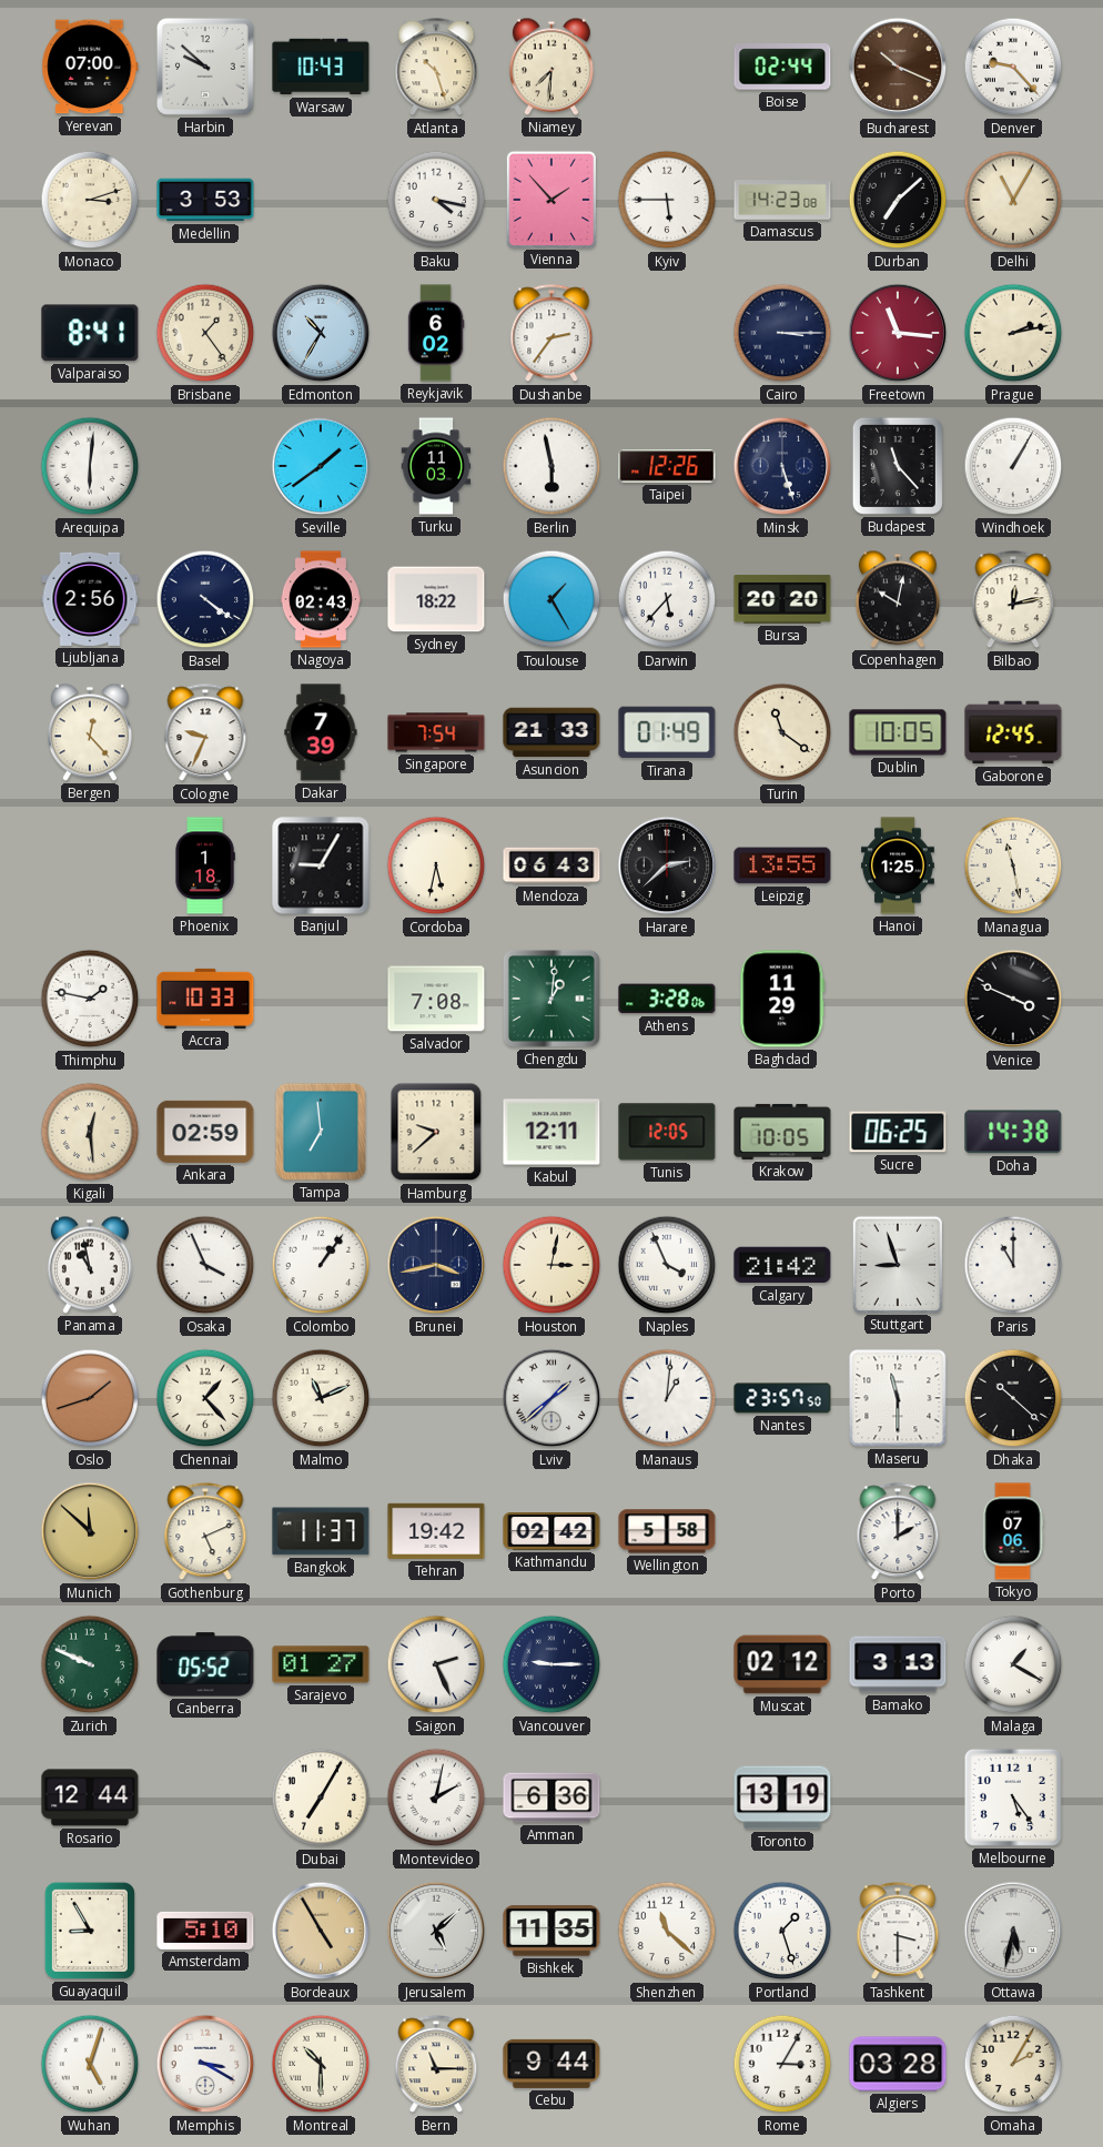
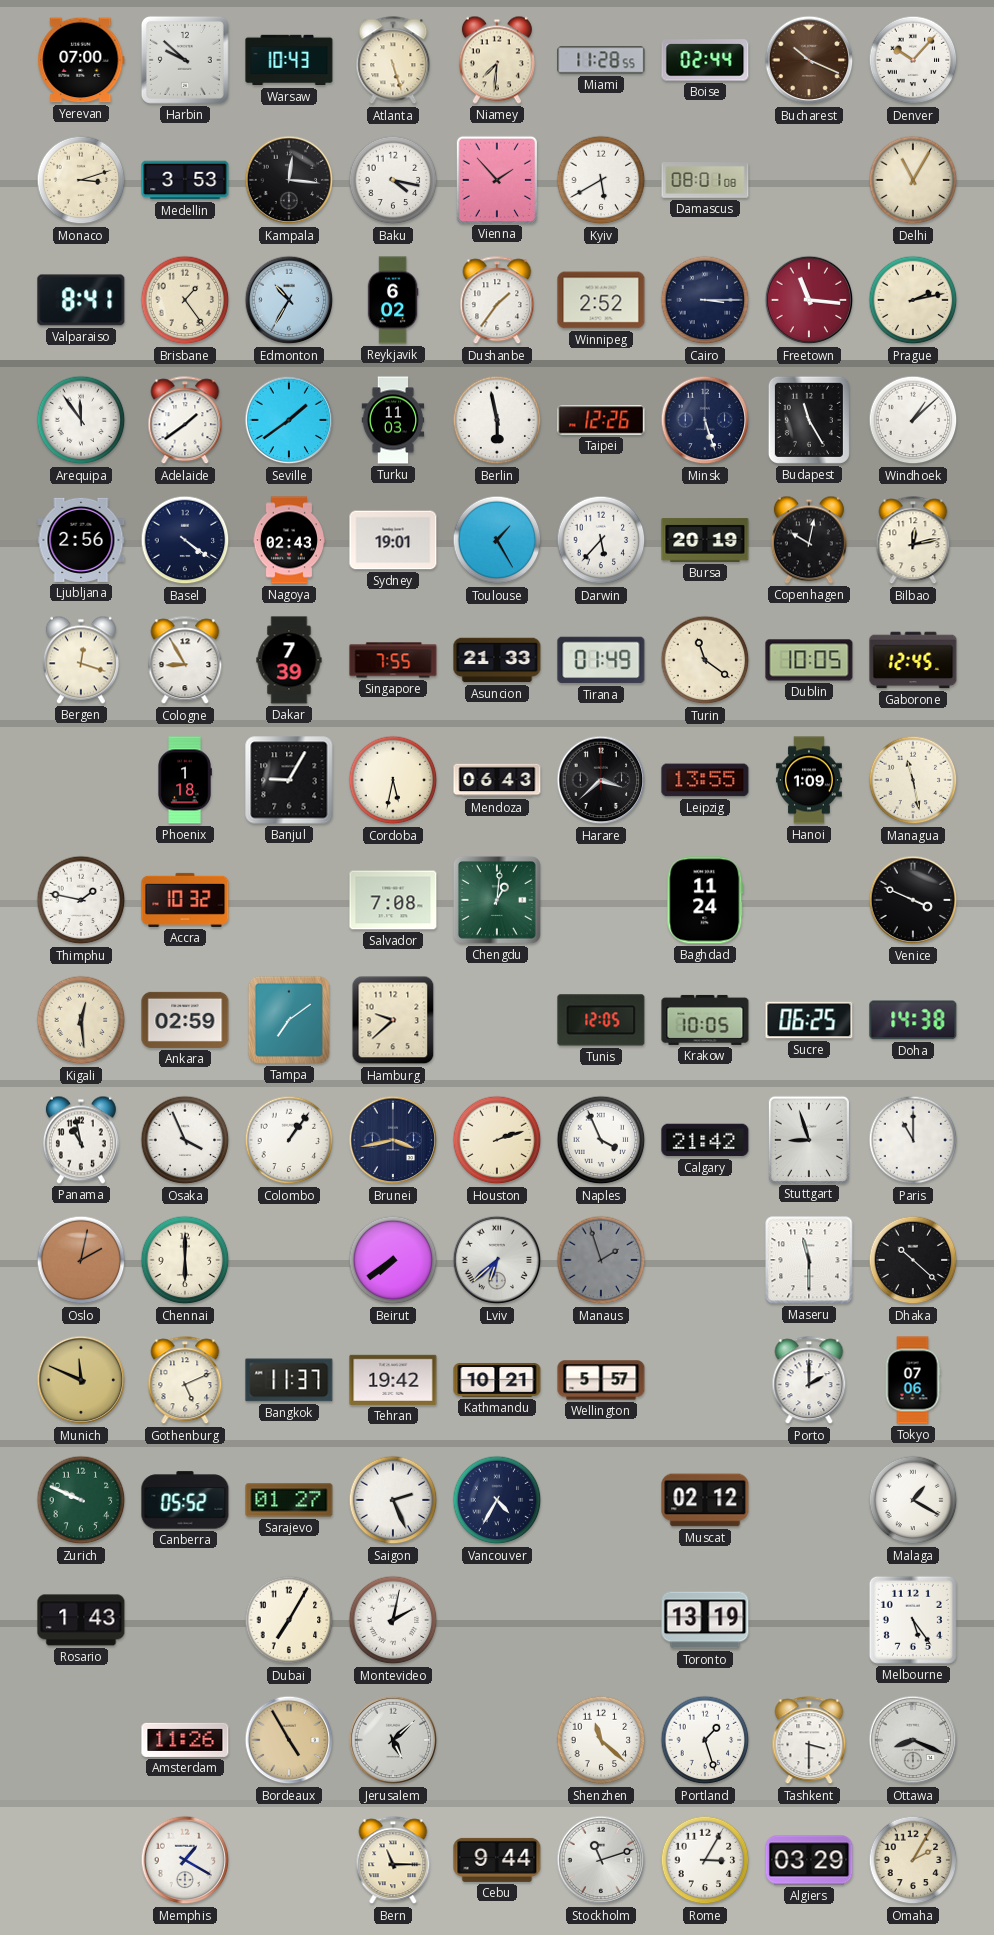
Atlanta: 10:27 -> 5:27
Miami: none -> 11:28
Denver: 9:23 -> 10:07
Kampala: none -> 12:16
Kyiv: 5:45 -> 5:40
Damascus: 14:23 -> 08:01
Durban: 7:08 -> none
Dushanbe: 2:36 -> 1:36
Winnipeg: none -> 2:52
Arequipa: 6:01 -> 11:54
Adelaide: none -> 1:39
Budapest: 11:23 -> 11:25
Windhoek: 1:05 -> 1:08
Sydney: 18:22 -> 19:01
Bursa: 20:20 -> 20:19
Bergen: 12:23 -> 12:18
Cologne: 9:34 -> 8:55
Singapore: 7:54 -> 7:55
Harare: 2:38 -> 3:38
Hanoi: 1:25 -> 1:09
Accra: 10:33 -> 10:32
Athens: 3:28 -> none
Baghdad: 11:29 -> 11:24
Tampa: 6:59 -> 7:09
Kabul: 12:11 -> none
Houston: 3:02 -> 2:12
Oslo: 1:42 -> 2:02
Chennai: 1:23 -> 6:00
Malmo: 11:11 -> none
Beirut: none -> 7:39
Lviv: 1:38 -> 6:38
Manaus: 1:01 -> 1:57
Manaus dial: white -> grey
Nantes: 23:57 -> none
Munich: 11:52 -> 11:49
Kathmandu: 02:42 -> 10:21
Wellington: 5:58 -> 5:57
Vancouver: 9:15 -> 4:35
Bamako: 3:13 -> none
Rosario: 12:44 -> 1:43
Amman: 6:36 -> none
Guayaquil: 8:55 -> none
Amsterdam: 5:10 -> 11:26
Bishkek: 11:35 -> none
Ottawa: 5:32 -> 8:19
Wuhan: 5:03 -> none
Memphis: 3:20 -> 1:20
Montreal: 10:30 -> none
Stockholm: none -> 11:12
Algiers: 03:28 -> 03:29
